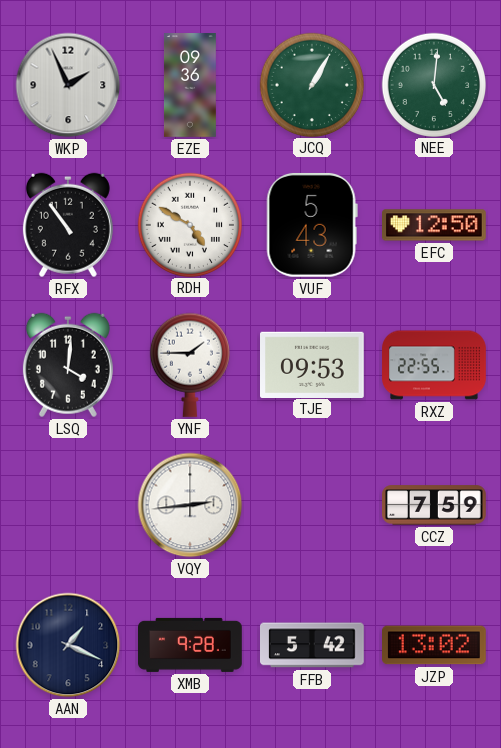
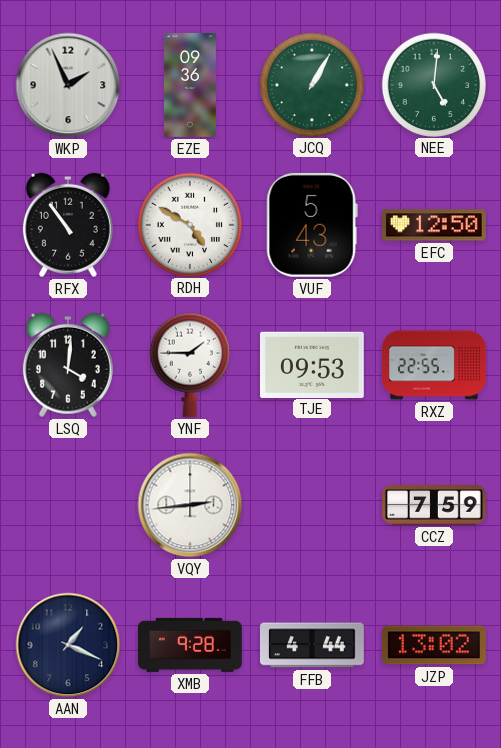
FFB: 5:42 -> 4:44
